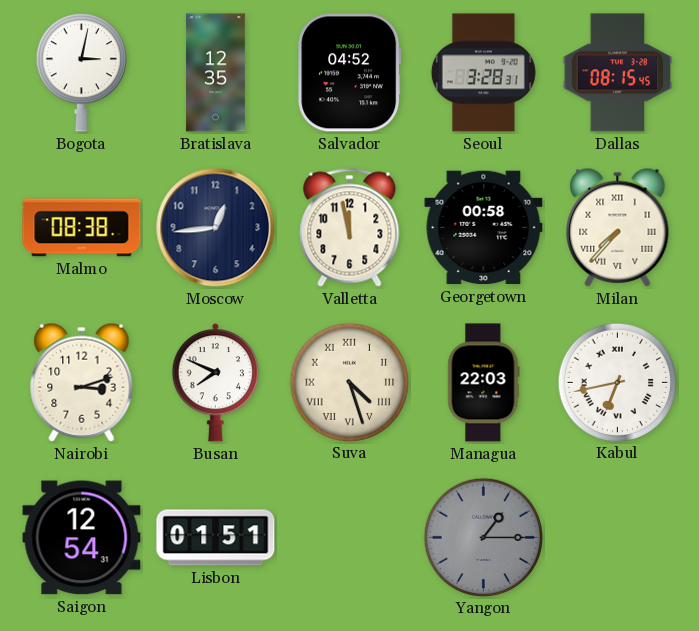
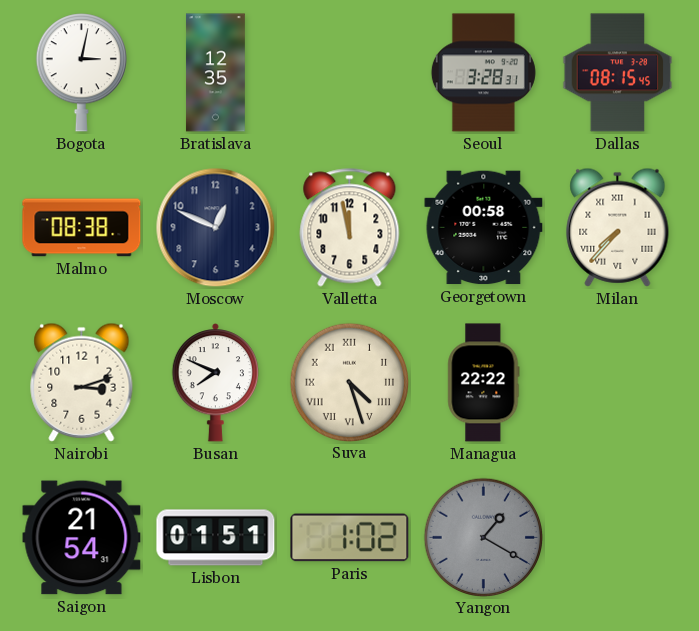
Salvador: 04:52 -> none
Moscow: 12:44 -> 12:49
Managua: 22:03 -> 22:22
Kabul: 6:43 -> none
Saigon: 12:54 -> 21:54
Paris: none -> 1:02
Yangon: 1:15 -> 1:20
